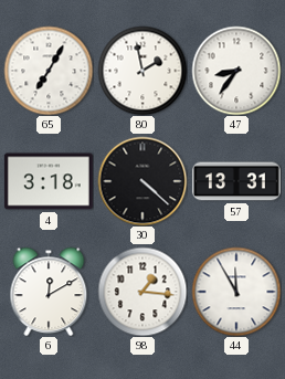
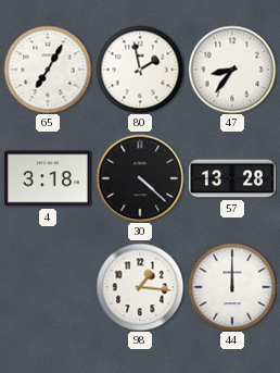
57: 13:31 -> 13:28
6: 12:10 -> none
44: 11:55 -> 12:00
